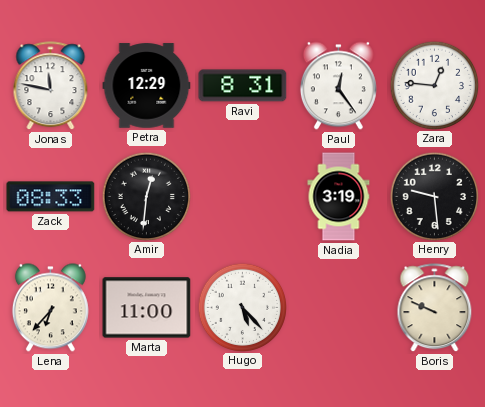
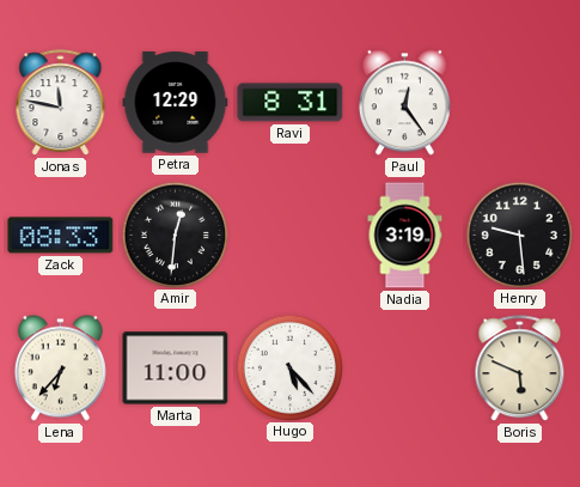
Zara: 12:46 -> none
Boris: 9:49 -> 5:49
